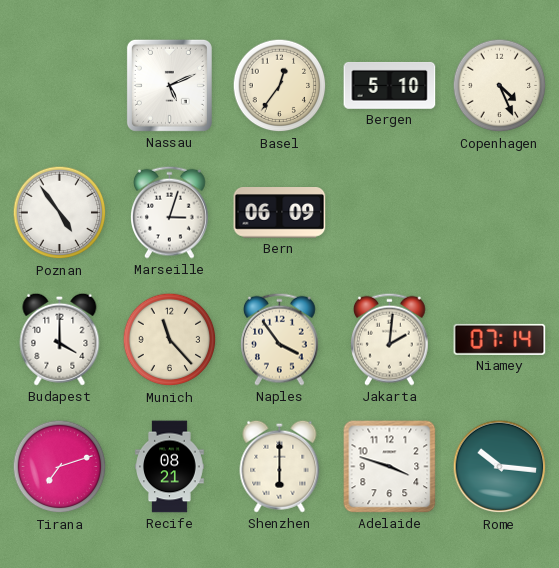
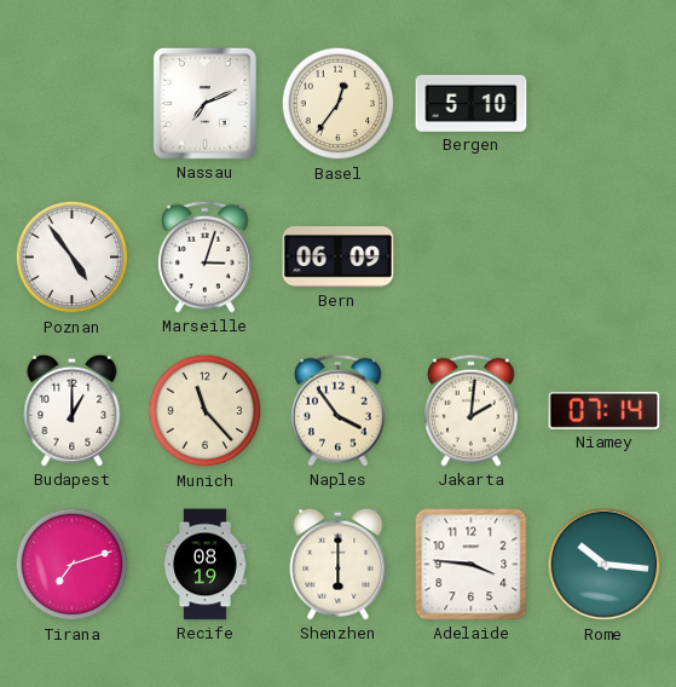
Nassau: 5:11 -> 7:11
Copenhagen: 4:26 -> none
Budapest: 4:00 -> 1:00
Recife: 08:21 -> 08:19
Adelaide: 3:48 -> 3:46
